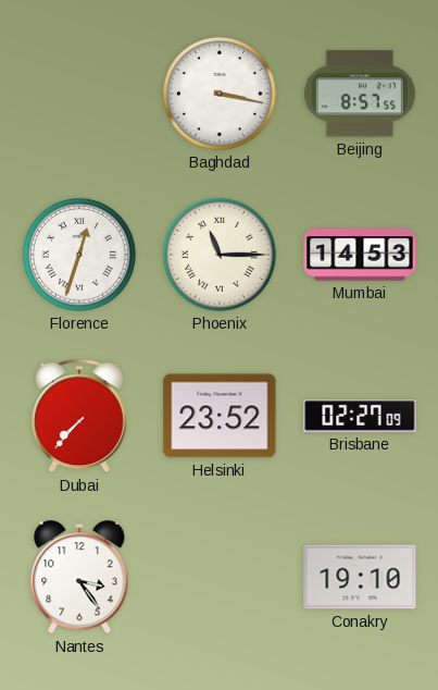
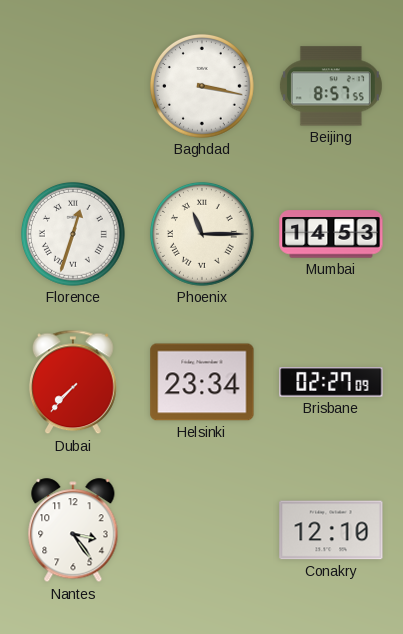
Helsinki: 23:52 -> 23:34
Conakry: 19:10 -> 12:10
